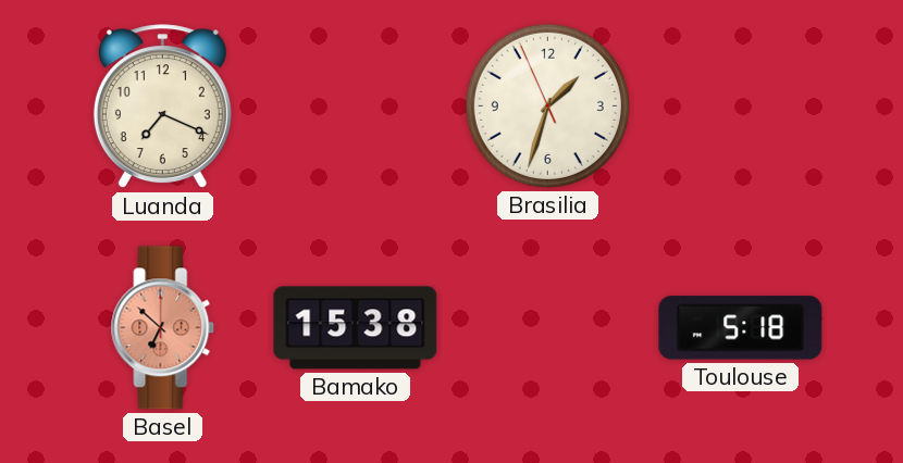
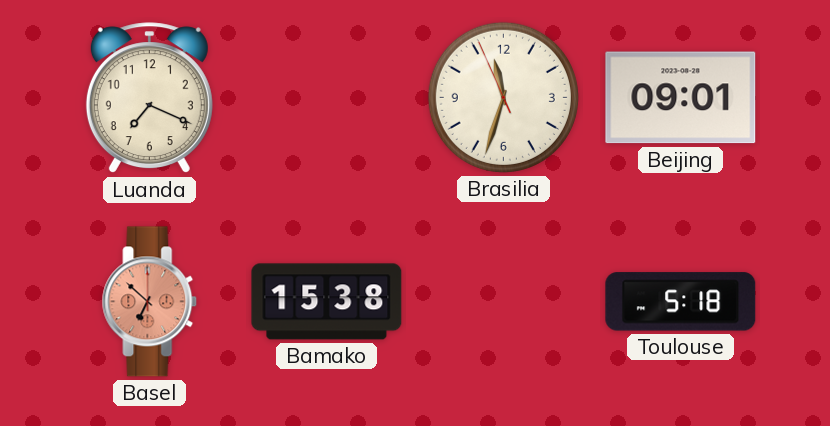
Brasilia: 1:32 -> 11:32
Beijing: none -> 09:01
